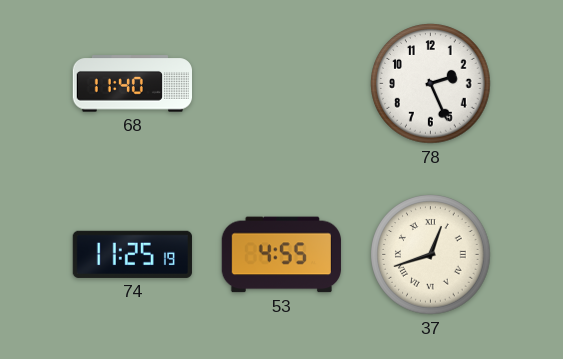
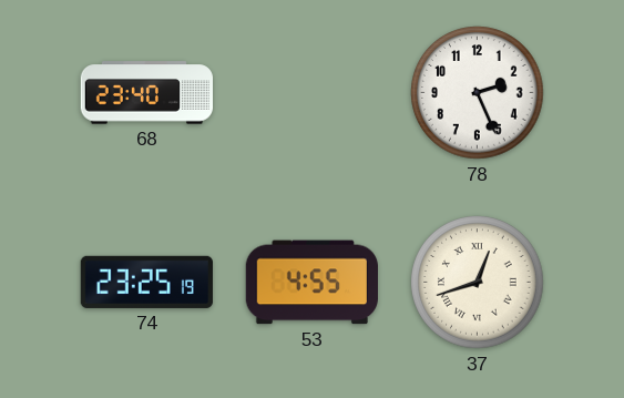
68: 11:40 -> 23:40
74: 11:25 -> 23:25
